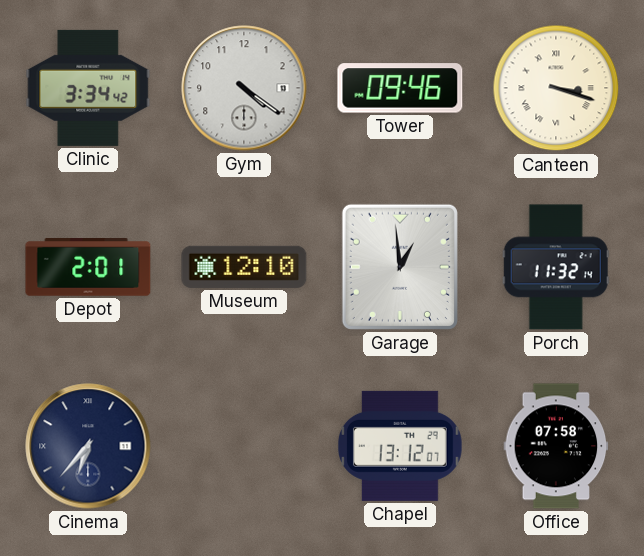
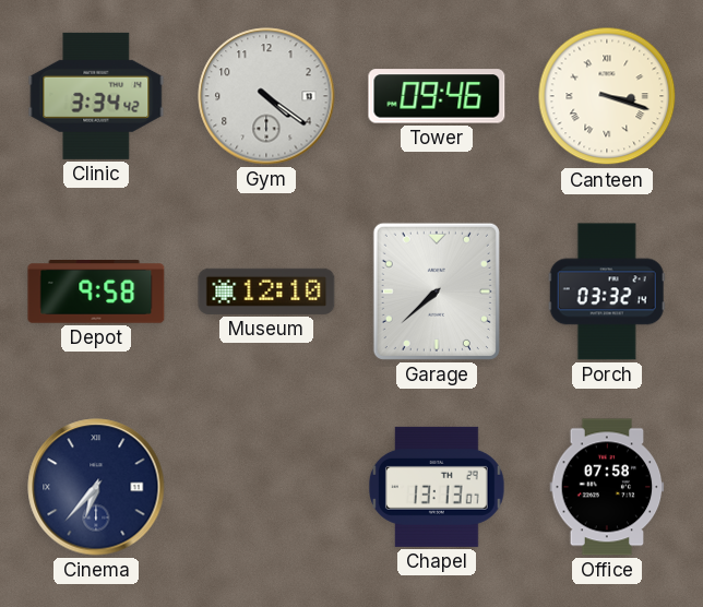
Depot: 2:01 -> 9:58
Garage: 12:59 -> 7:38
Porch: 11:32 -> 03:32
Chapel: 13:12 -> 13:13
